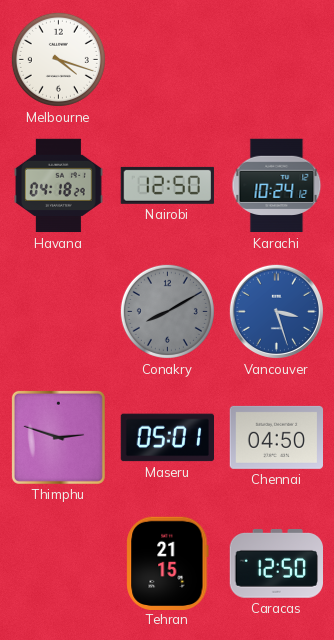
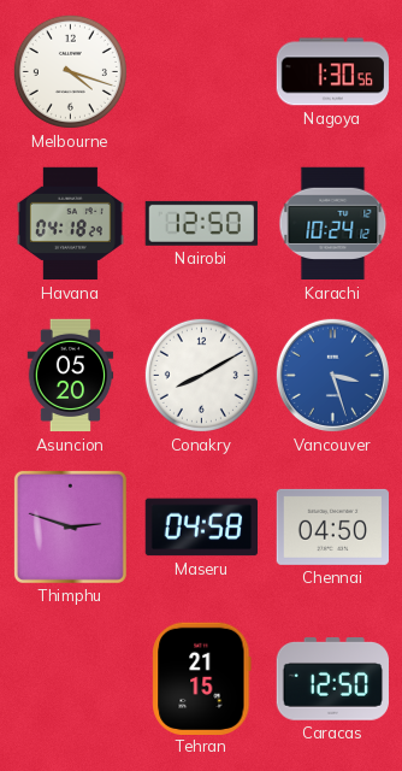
Nagoya: none -> 1:30
Asuncion: none -> 05:20
Conakry dial: grey -> white
Maseru: 05:01 -> 04:58
